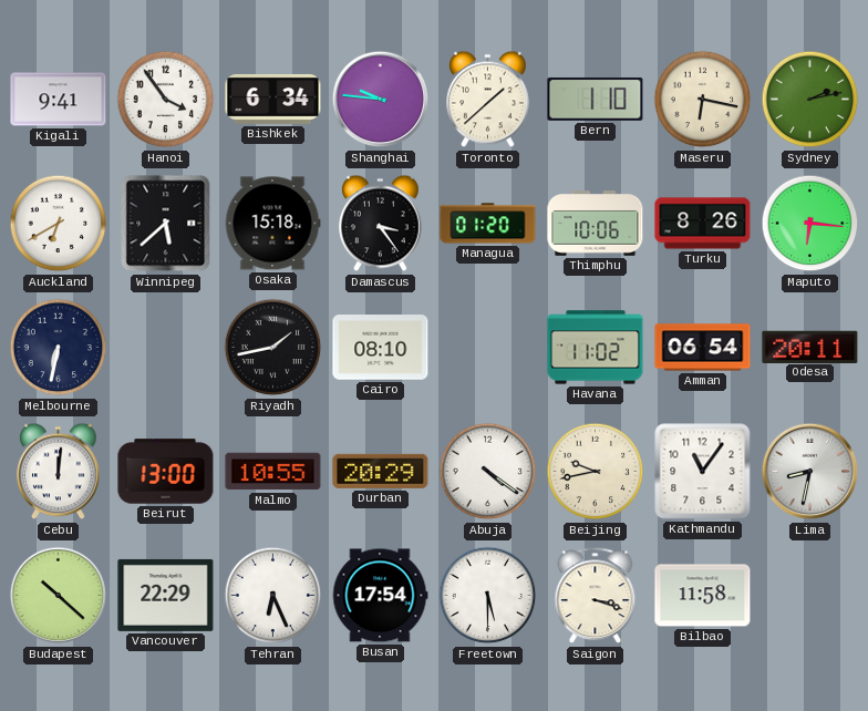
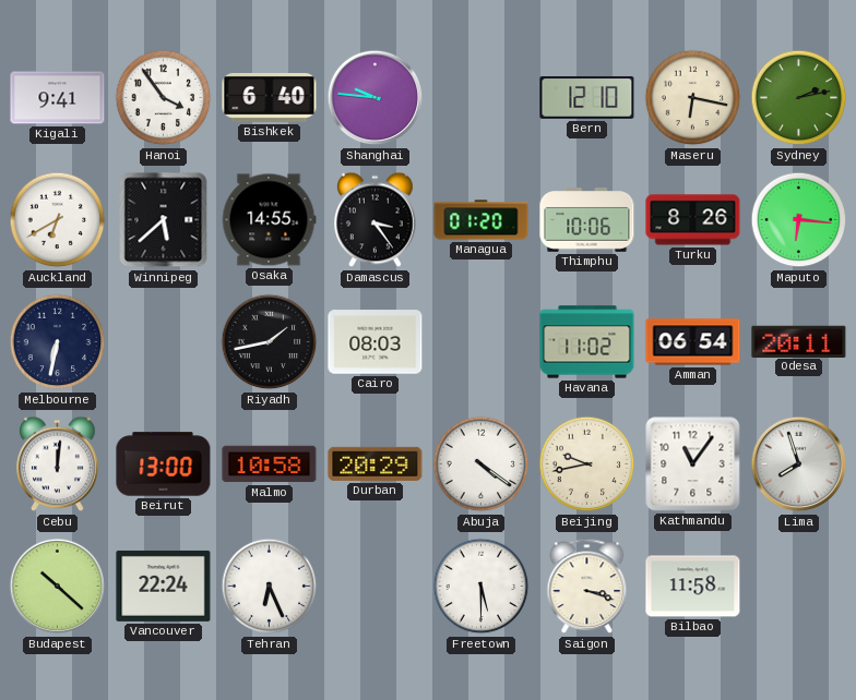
Bishkek: 6:34 -> 6:40
Toronto: 1:38 -> none
Bern: 1:10 -> 12:10
Osaka: 15:18 -> 14:55
Cairo: 08:10 -> 08:03
Malmo: 10:55 -> 10:58
Lima: 8:32 -> 7:57
Vancouver: 22:29 -> 22:24
Busan: 17:54 -> none
